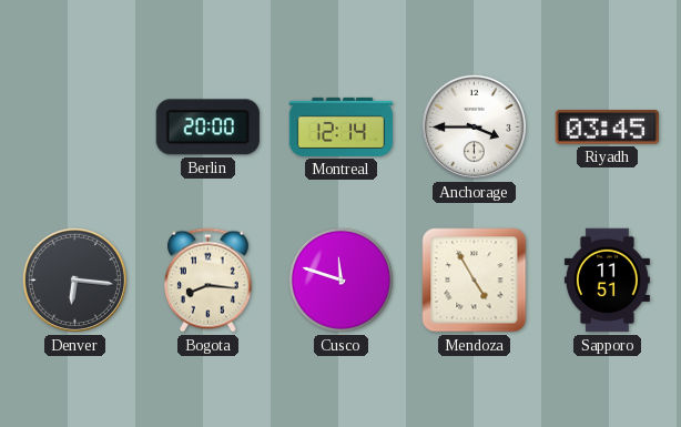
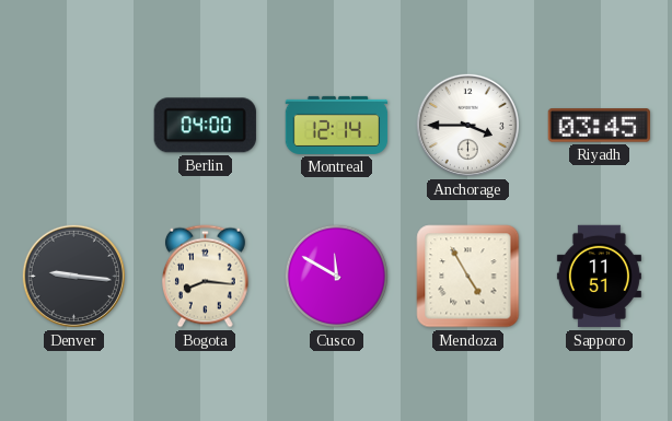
Berlin: 20:00 -> 04:00
Denver: 6:16 -> 9:16
Cusco: 11:48 -> 11:50
